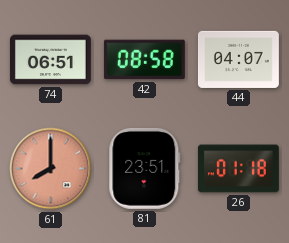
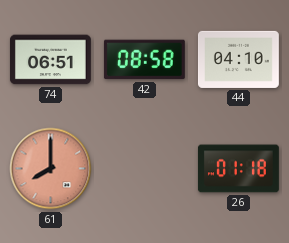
44: 04:07 -> 04:10
81: 23:51 -> none
